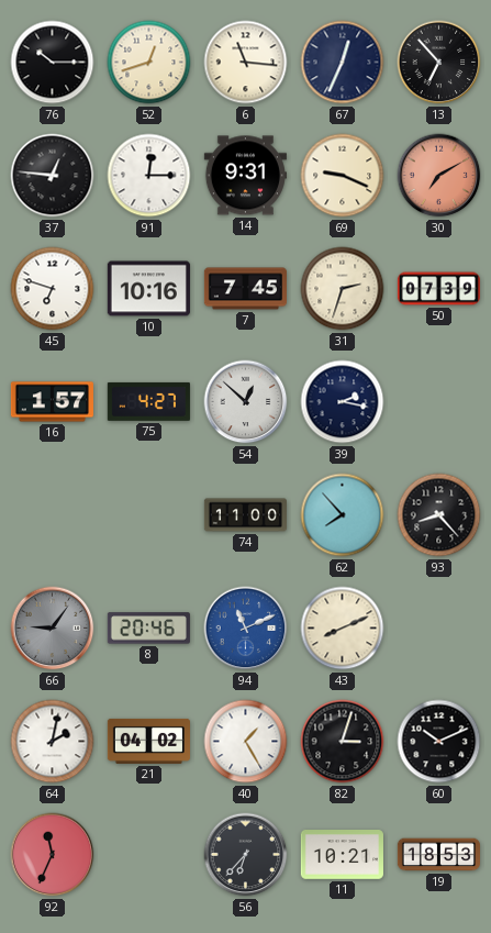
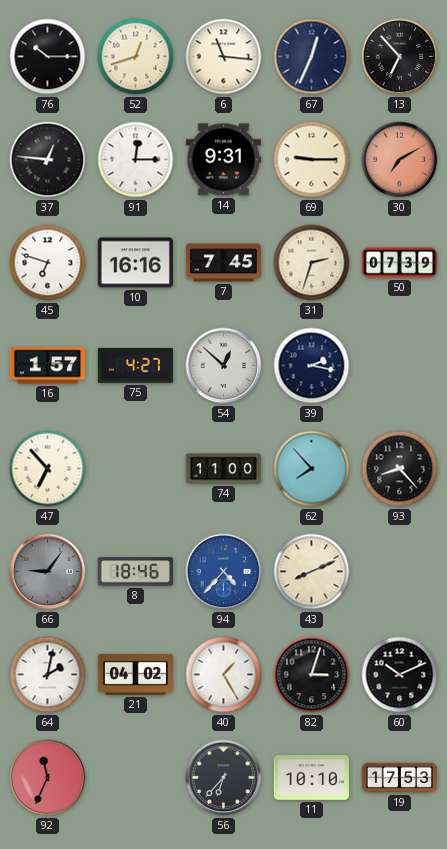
69: 9:19 -> 9:15
10: 10:16 -> 16:16
47: none -> 6:53
8: 20:46 -> 18:46
94: 11:11 -> 4:37
11: 10:21 -> 10:10
19: 18:53 -> 17:53
